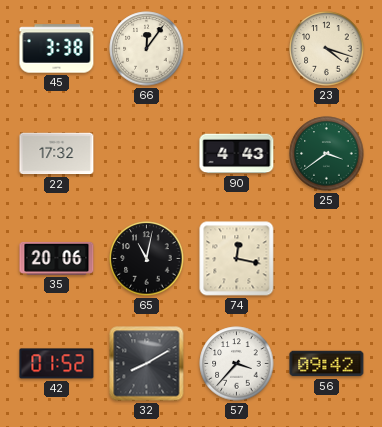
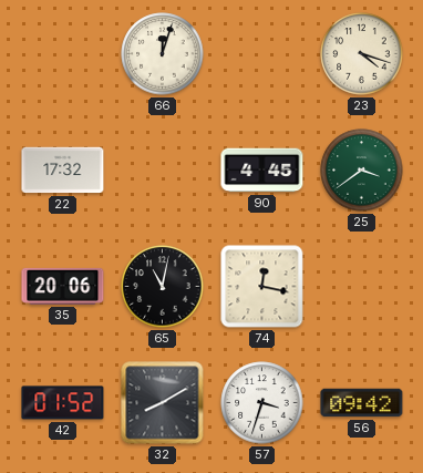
45: 3:38 -> none
66: 12:06 -> 12:03
90: 4:43 -> 4:45
57: 3:37 -> 3:33
